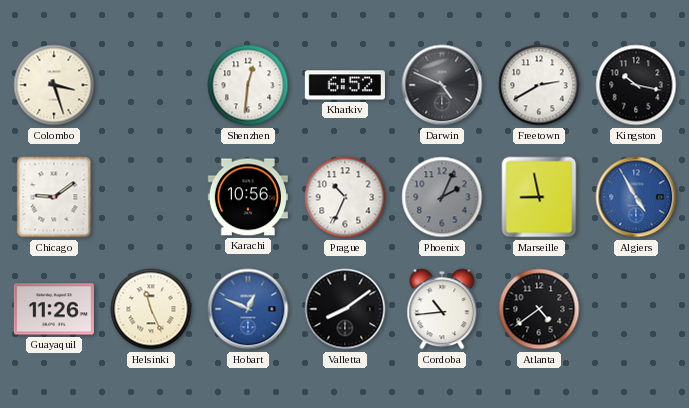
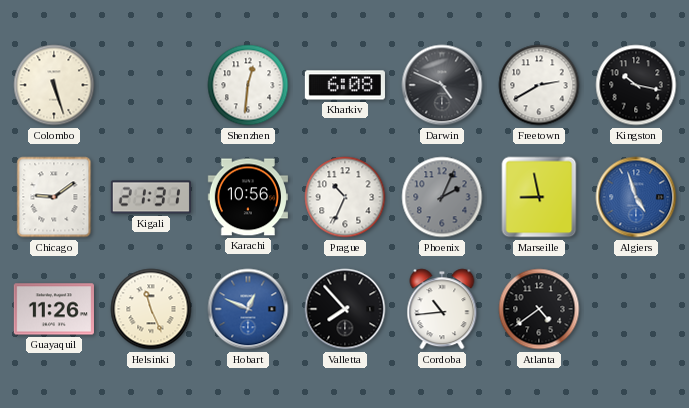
Colombo: 3:27 -> 5:27
Kharkiv: 6:52 -> 6:08
Kigali: none -> 21:31
Algiers: 4:55 -> 4:57
Valletta: 8:09 -> 7:53
